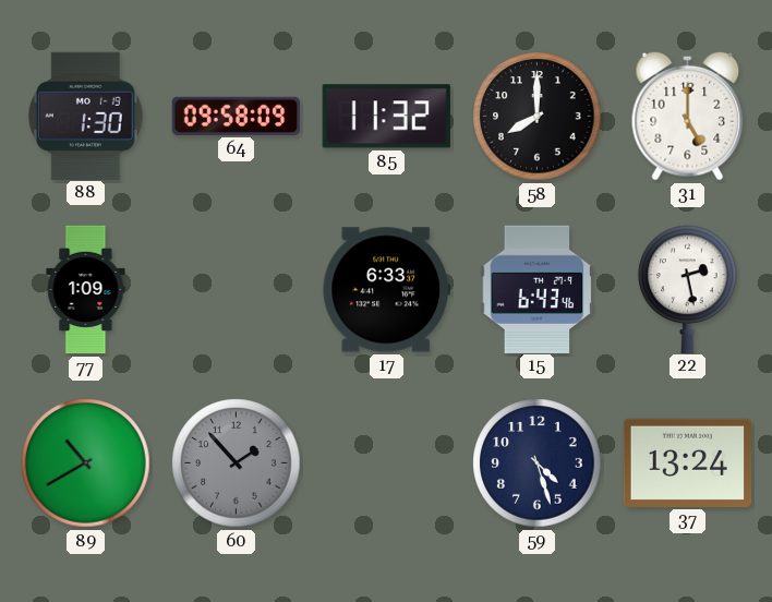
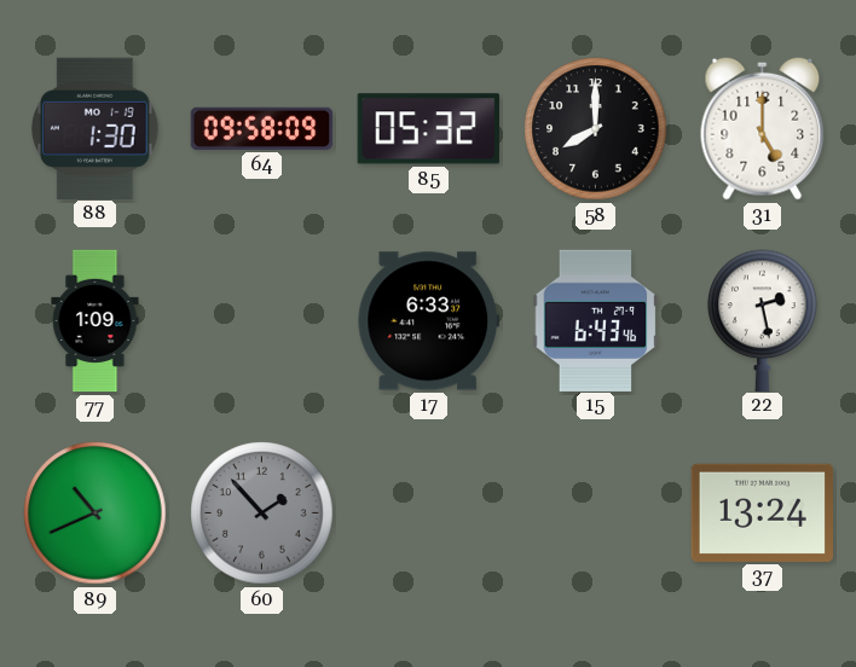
85: 11:32 -> 05:32
89: 10:40 -> 10:41
59: 4:27 -> none
